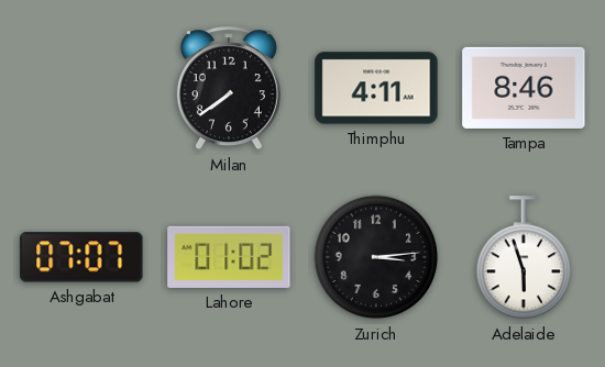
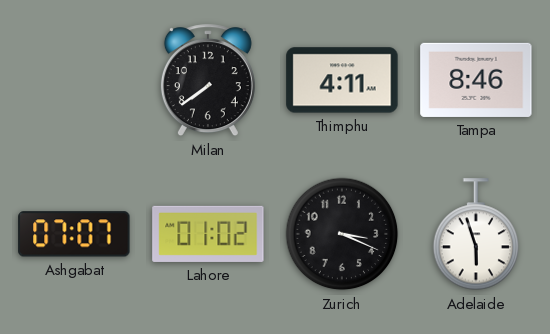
Zurich: 3:14 -> 3:19
